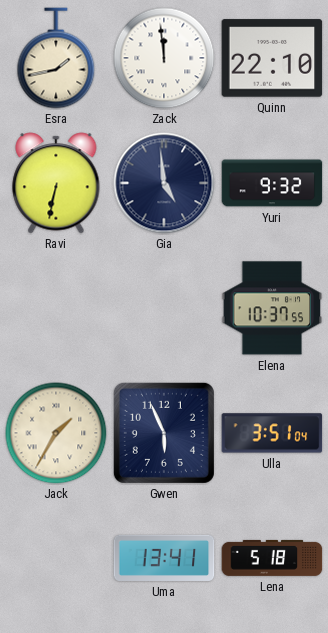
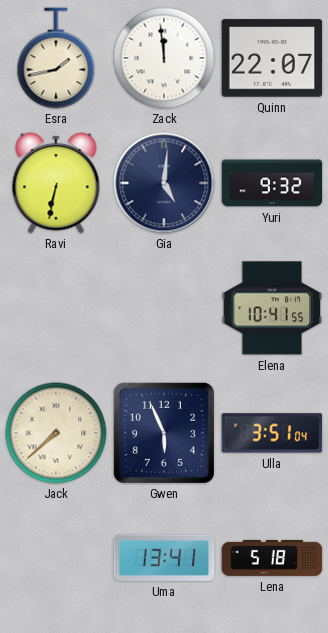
Quinn: 22:10 -> 22:07
Gia: 4:59 -> 5:01
Elena: 10:37 -> 10:41
Jack: 1:35 -> 7:38
